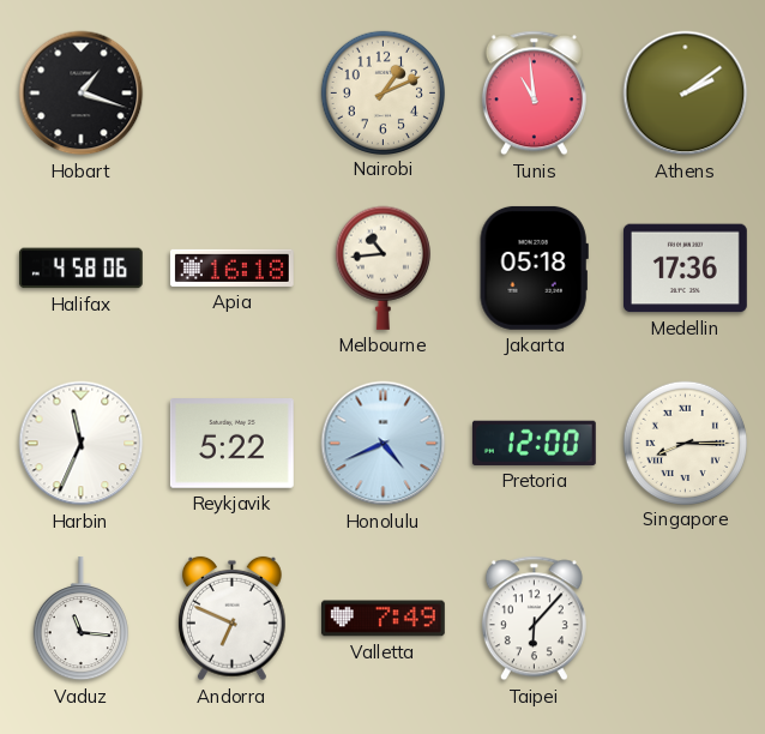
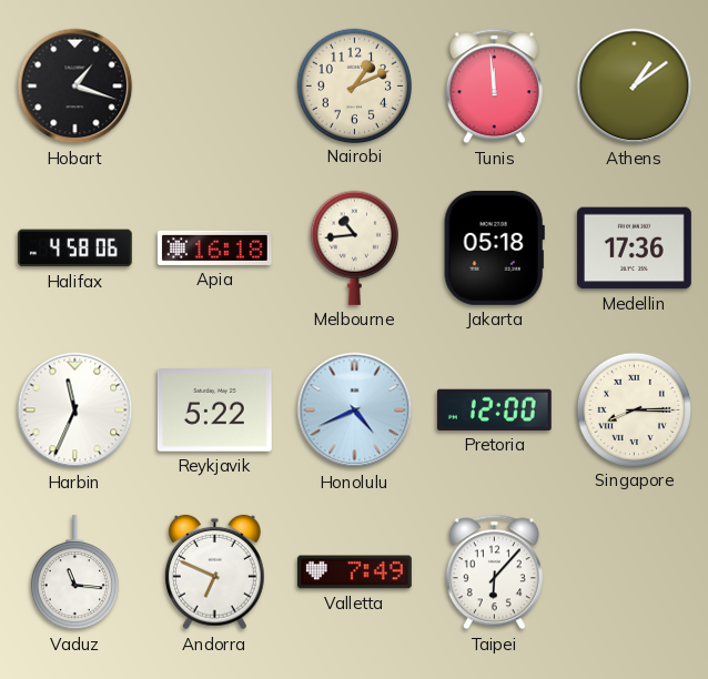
Tunis: 10:59 -> 11:59
Athens: 2:09 -> 1:09
